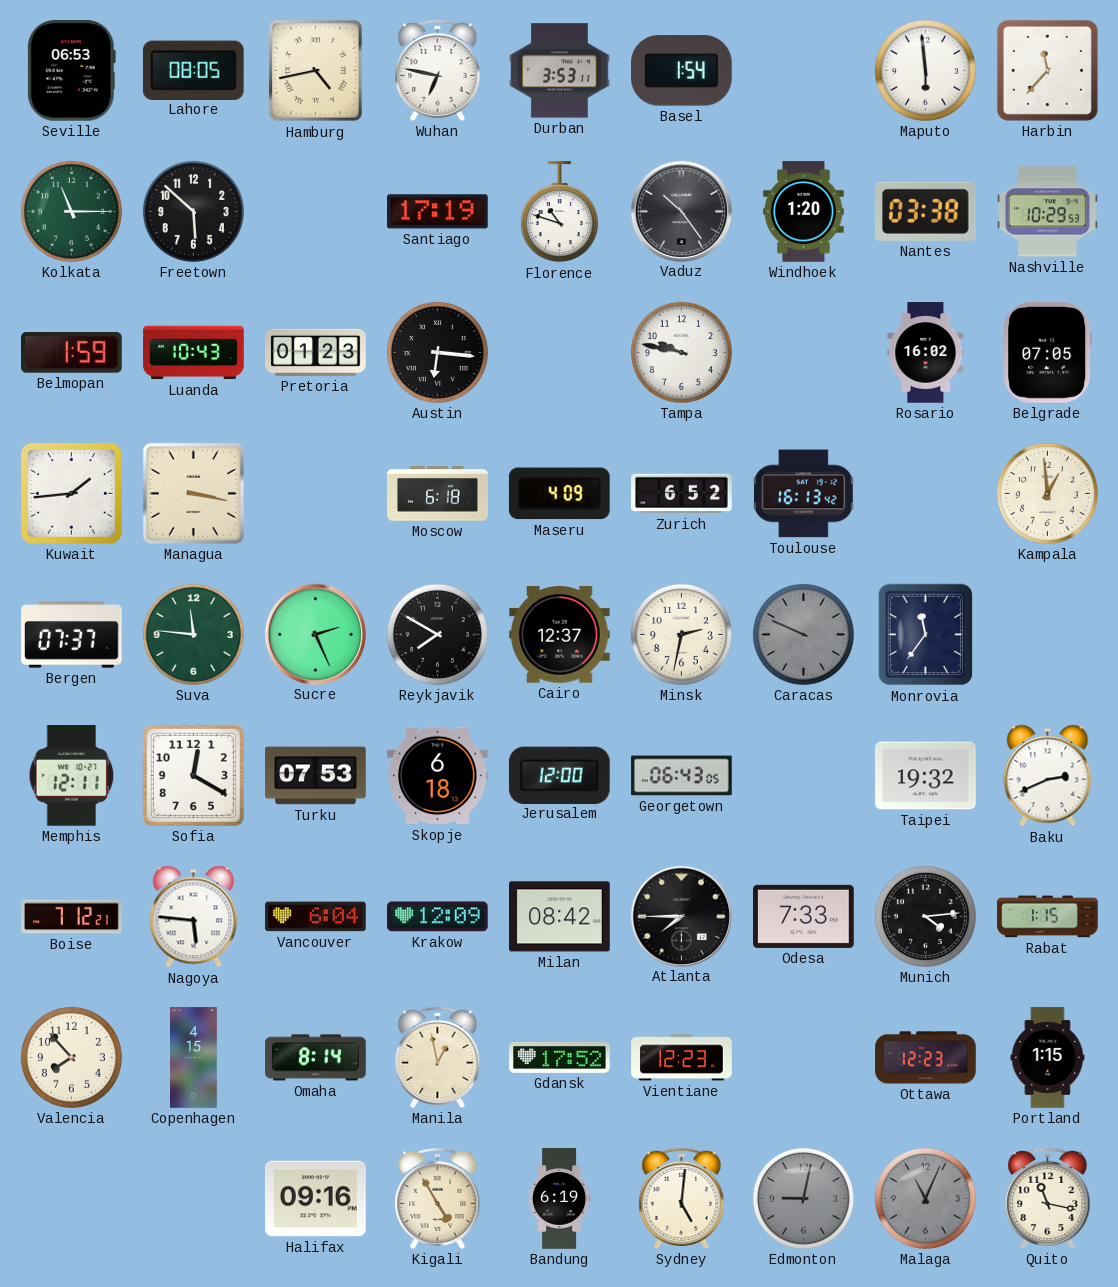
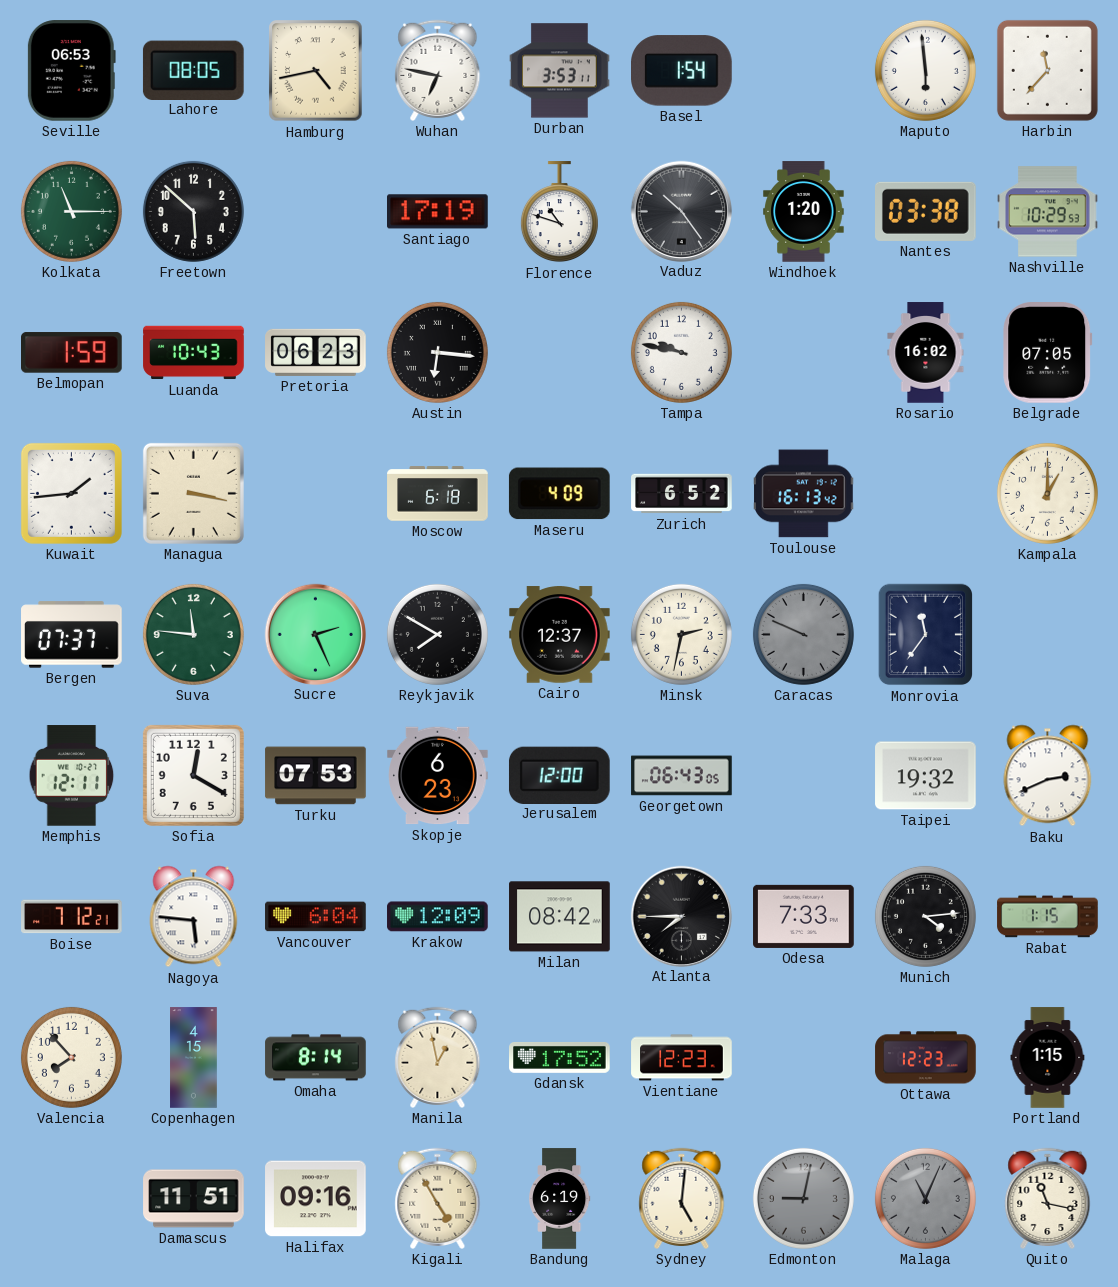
Pretoria: 01:23 -> 06:23
Kampala: 12:59 -> 1:00
Skopje: 6:18 -> 6:23
Damascus: none -> 11:51
